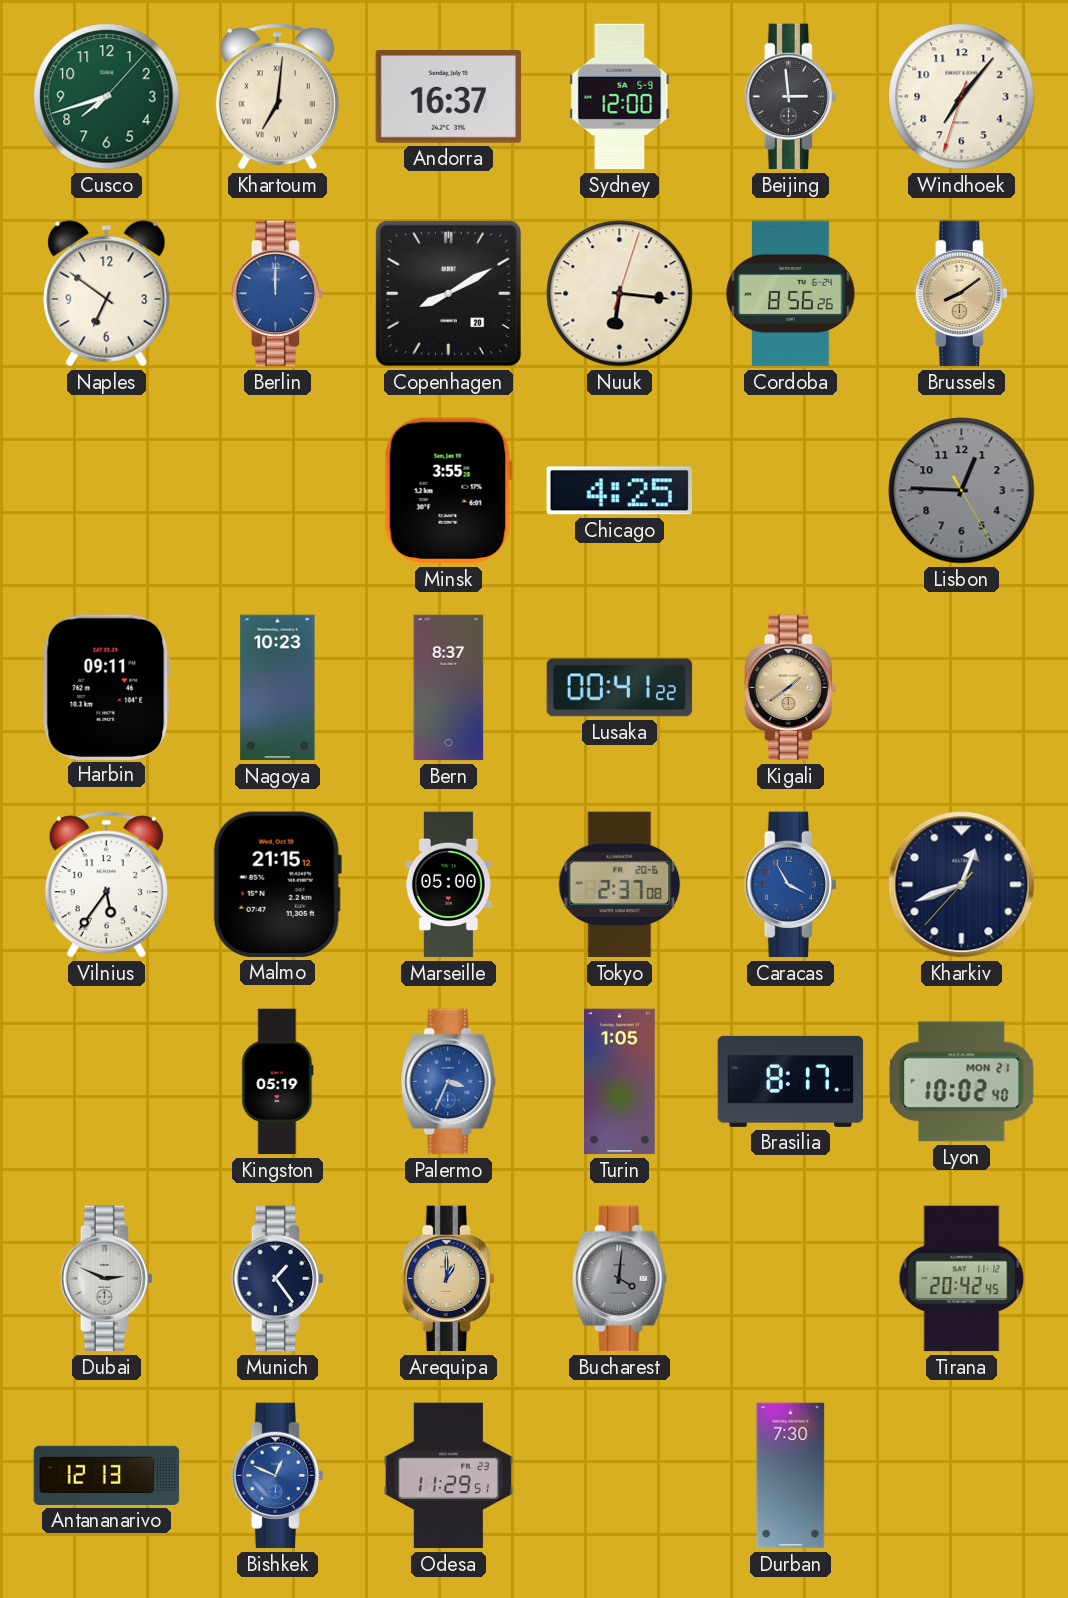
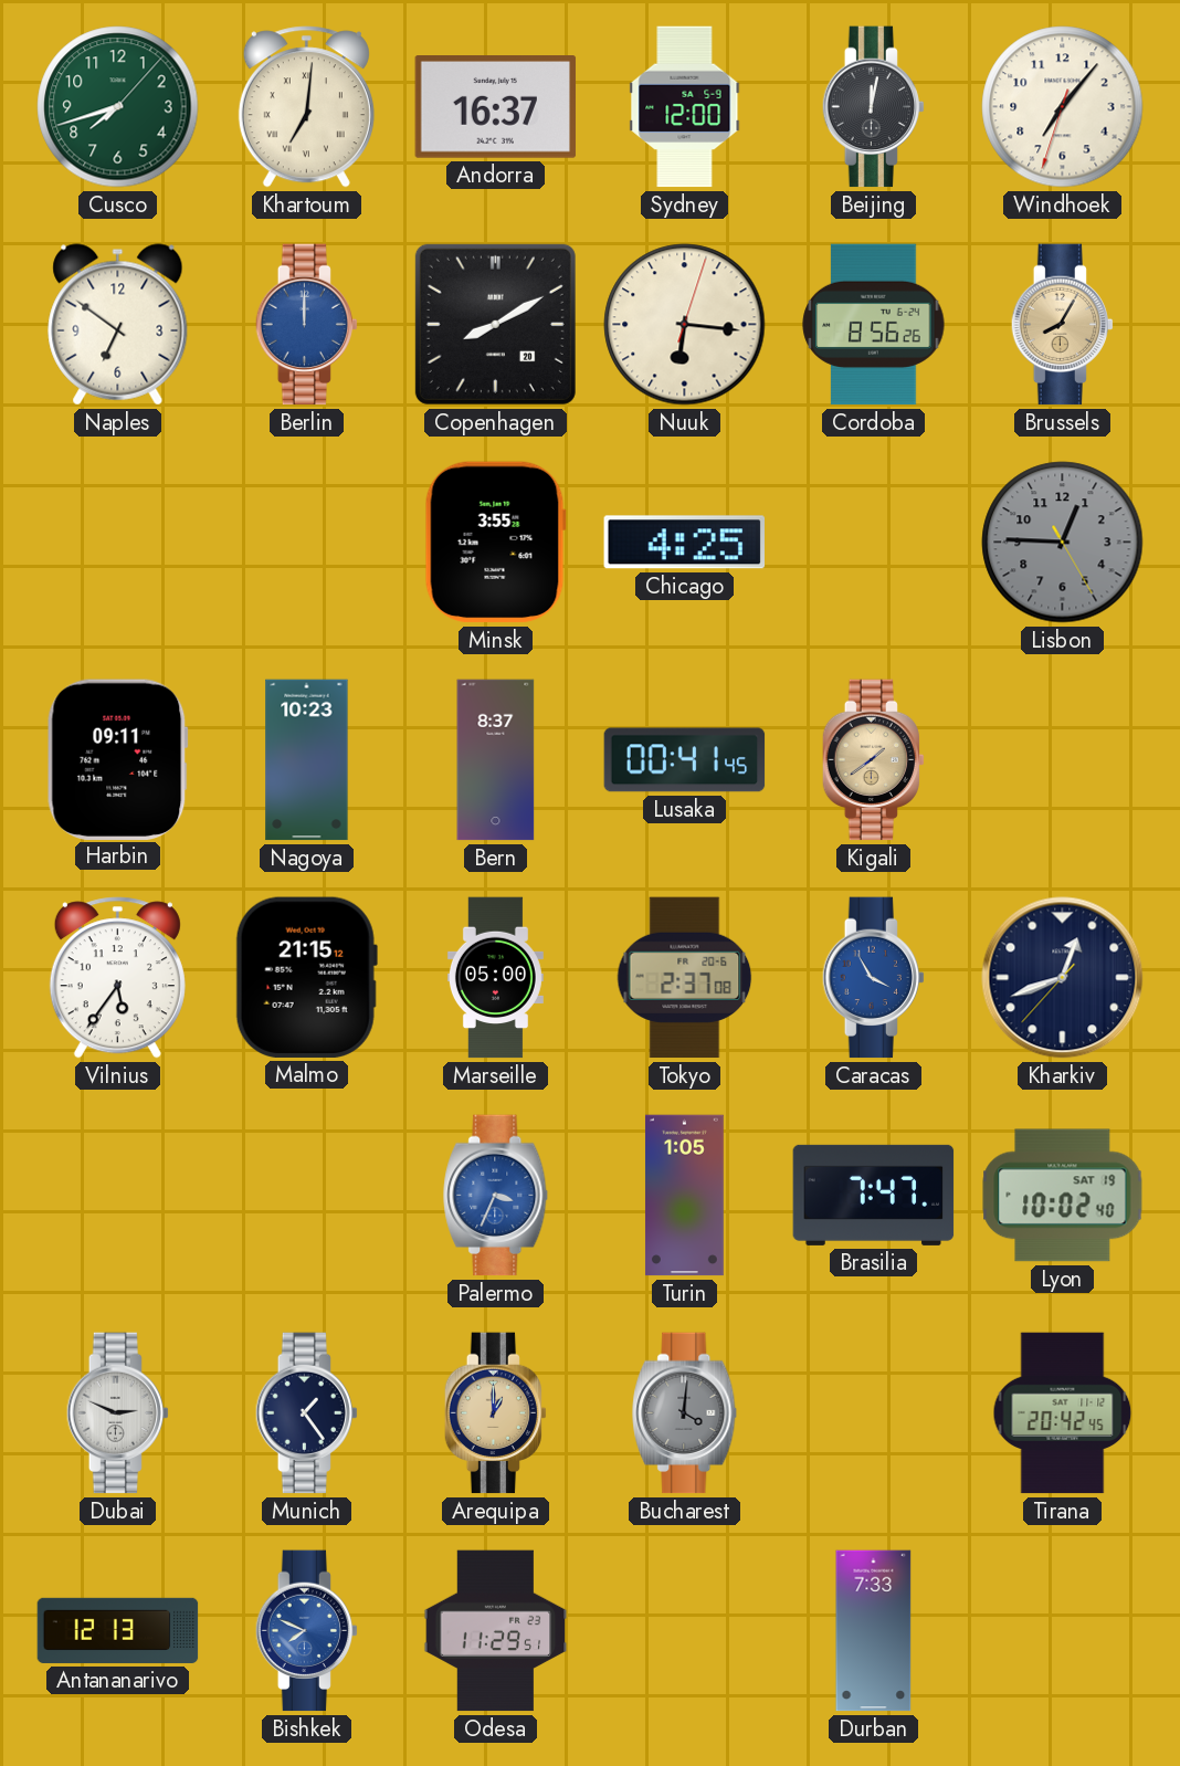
Beijing: 2:59 -> 12:02
Brussels: 8:09 -> 8:05
Lusaka: 00:41:22 -> 00:41:45
Kingston: 05:19 -> none
Brasilia: 8:17 -> 7:47
Lyon date: MON 21 -> SAT 19
Bishkek: 12:49 -> 7:49
Durban: 7:30 -> 7:33
